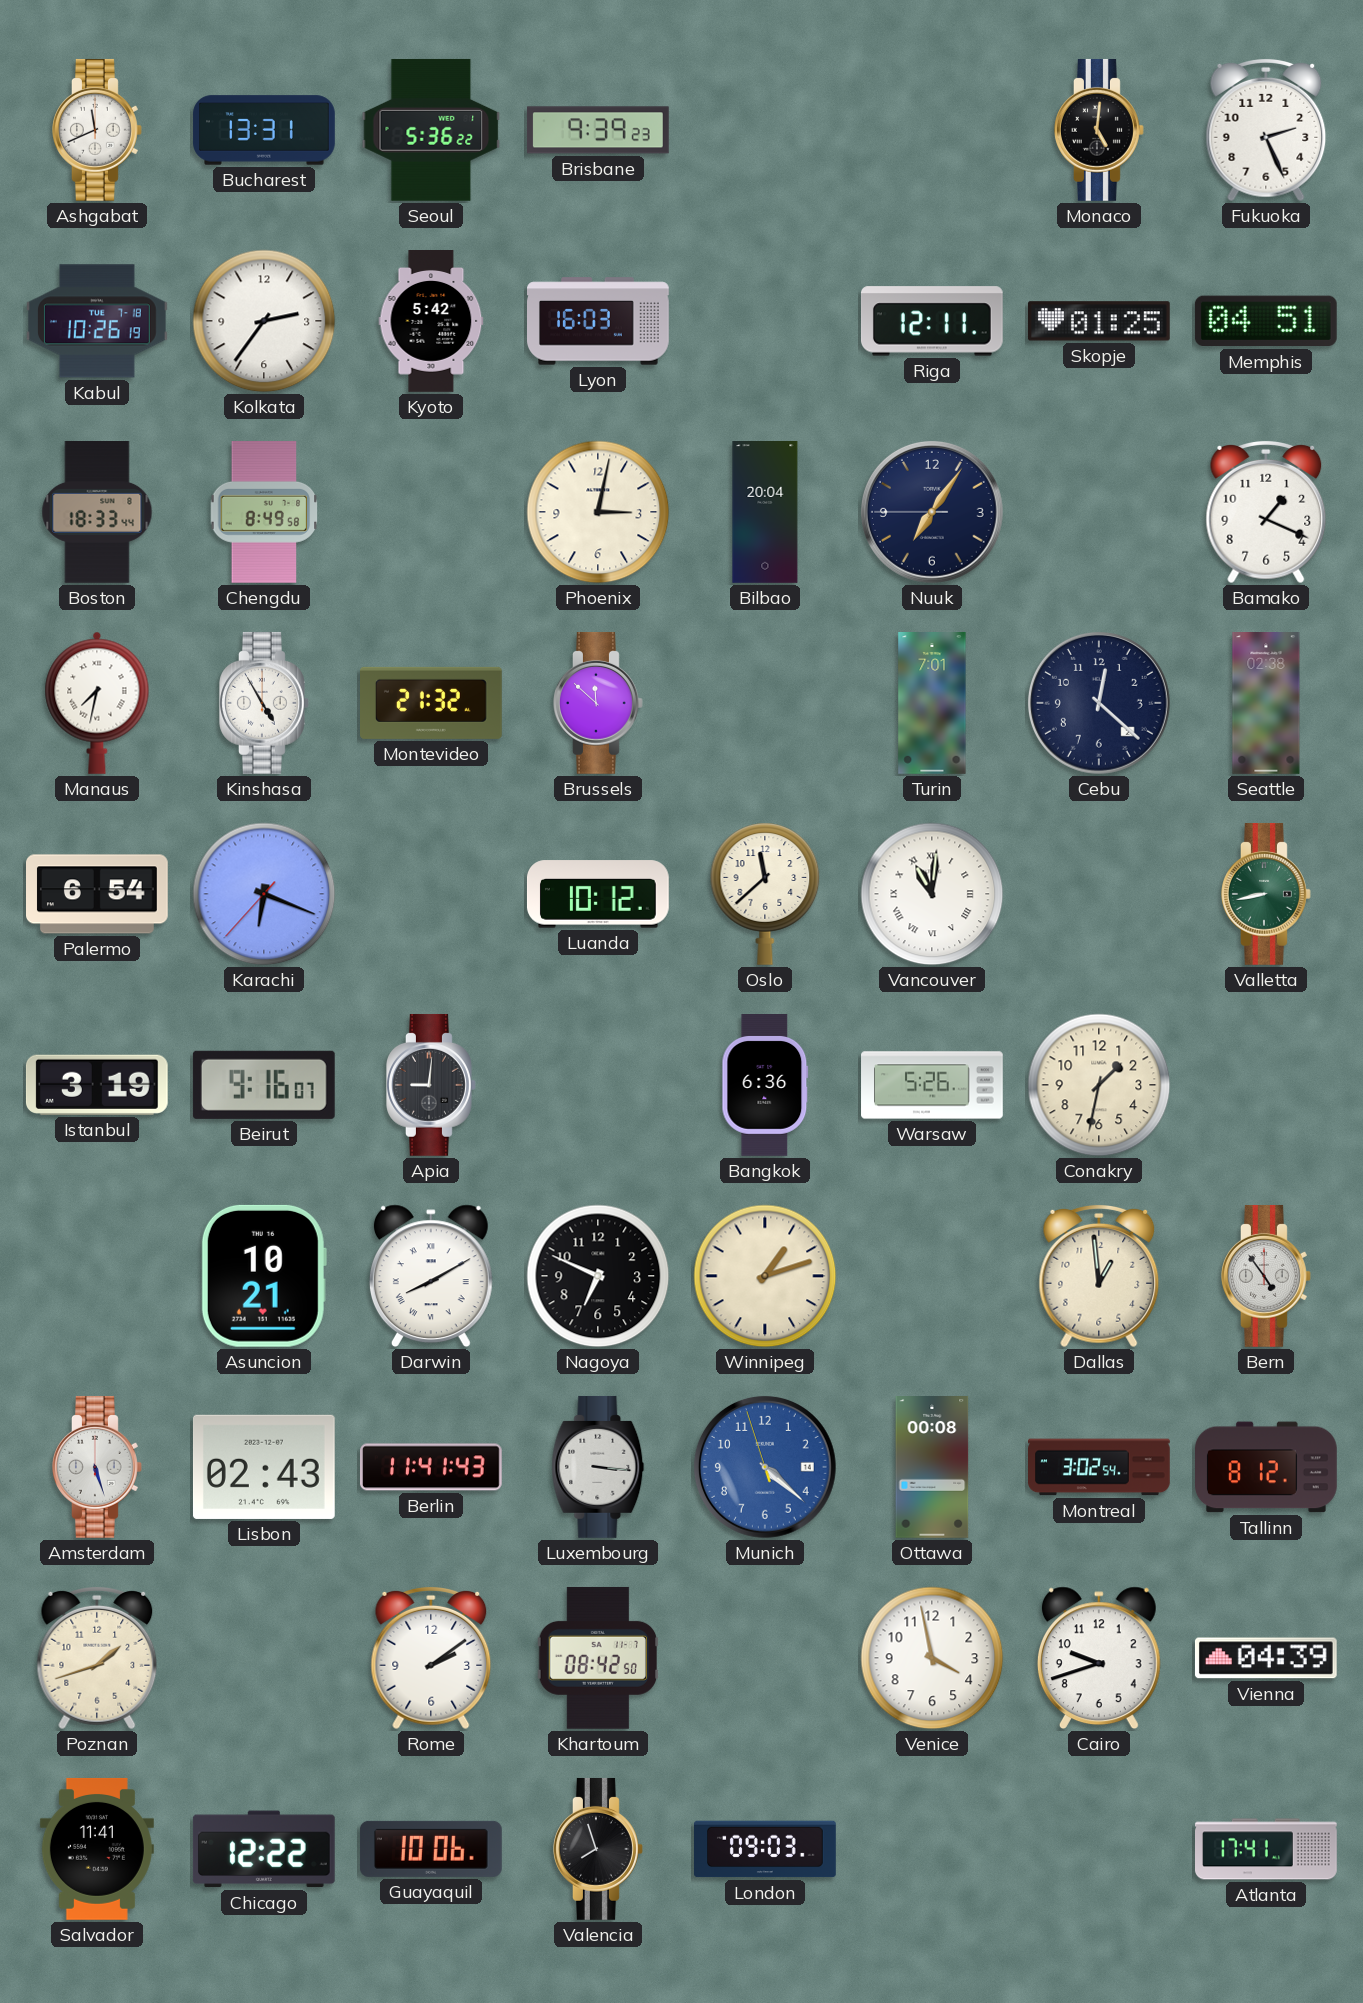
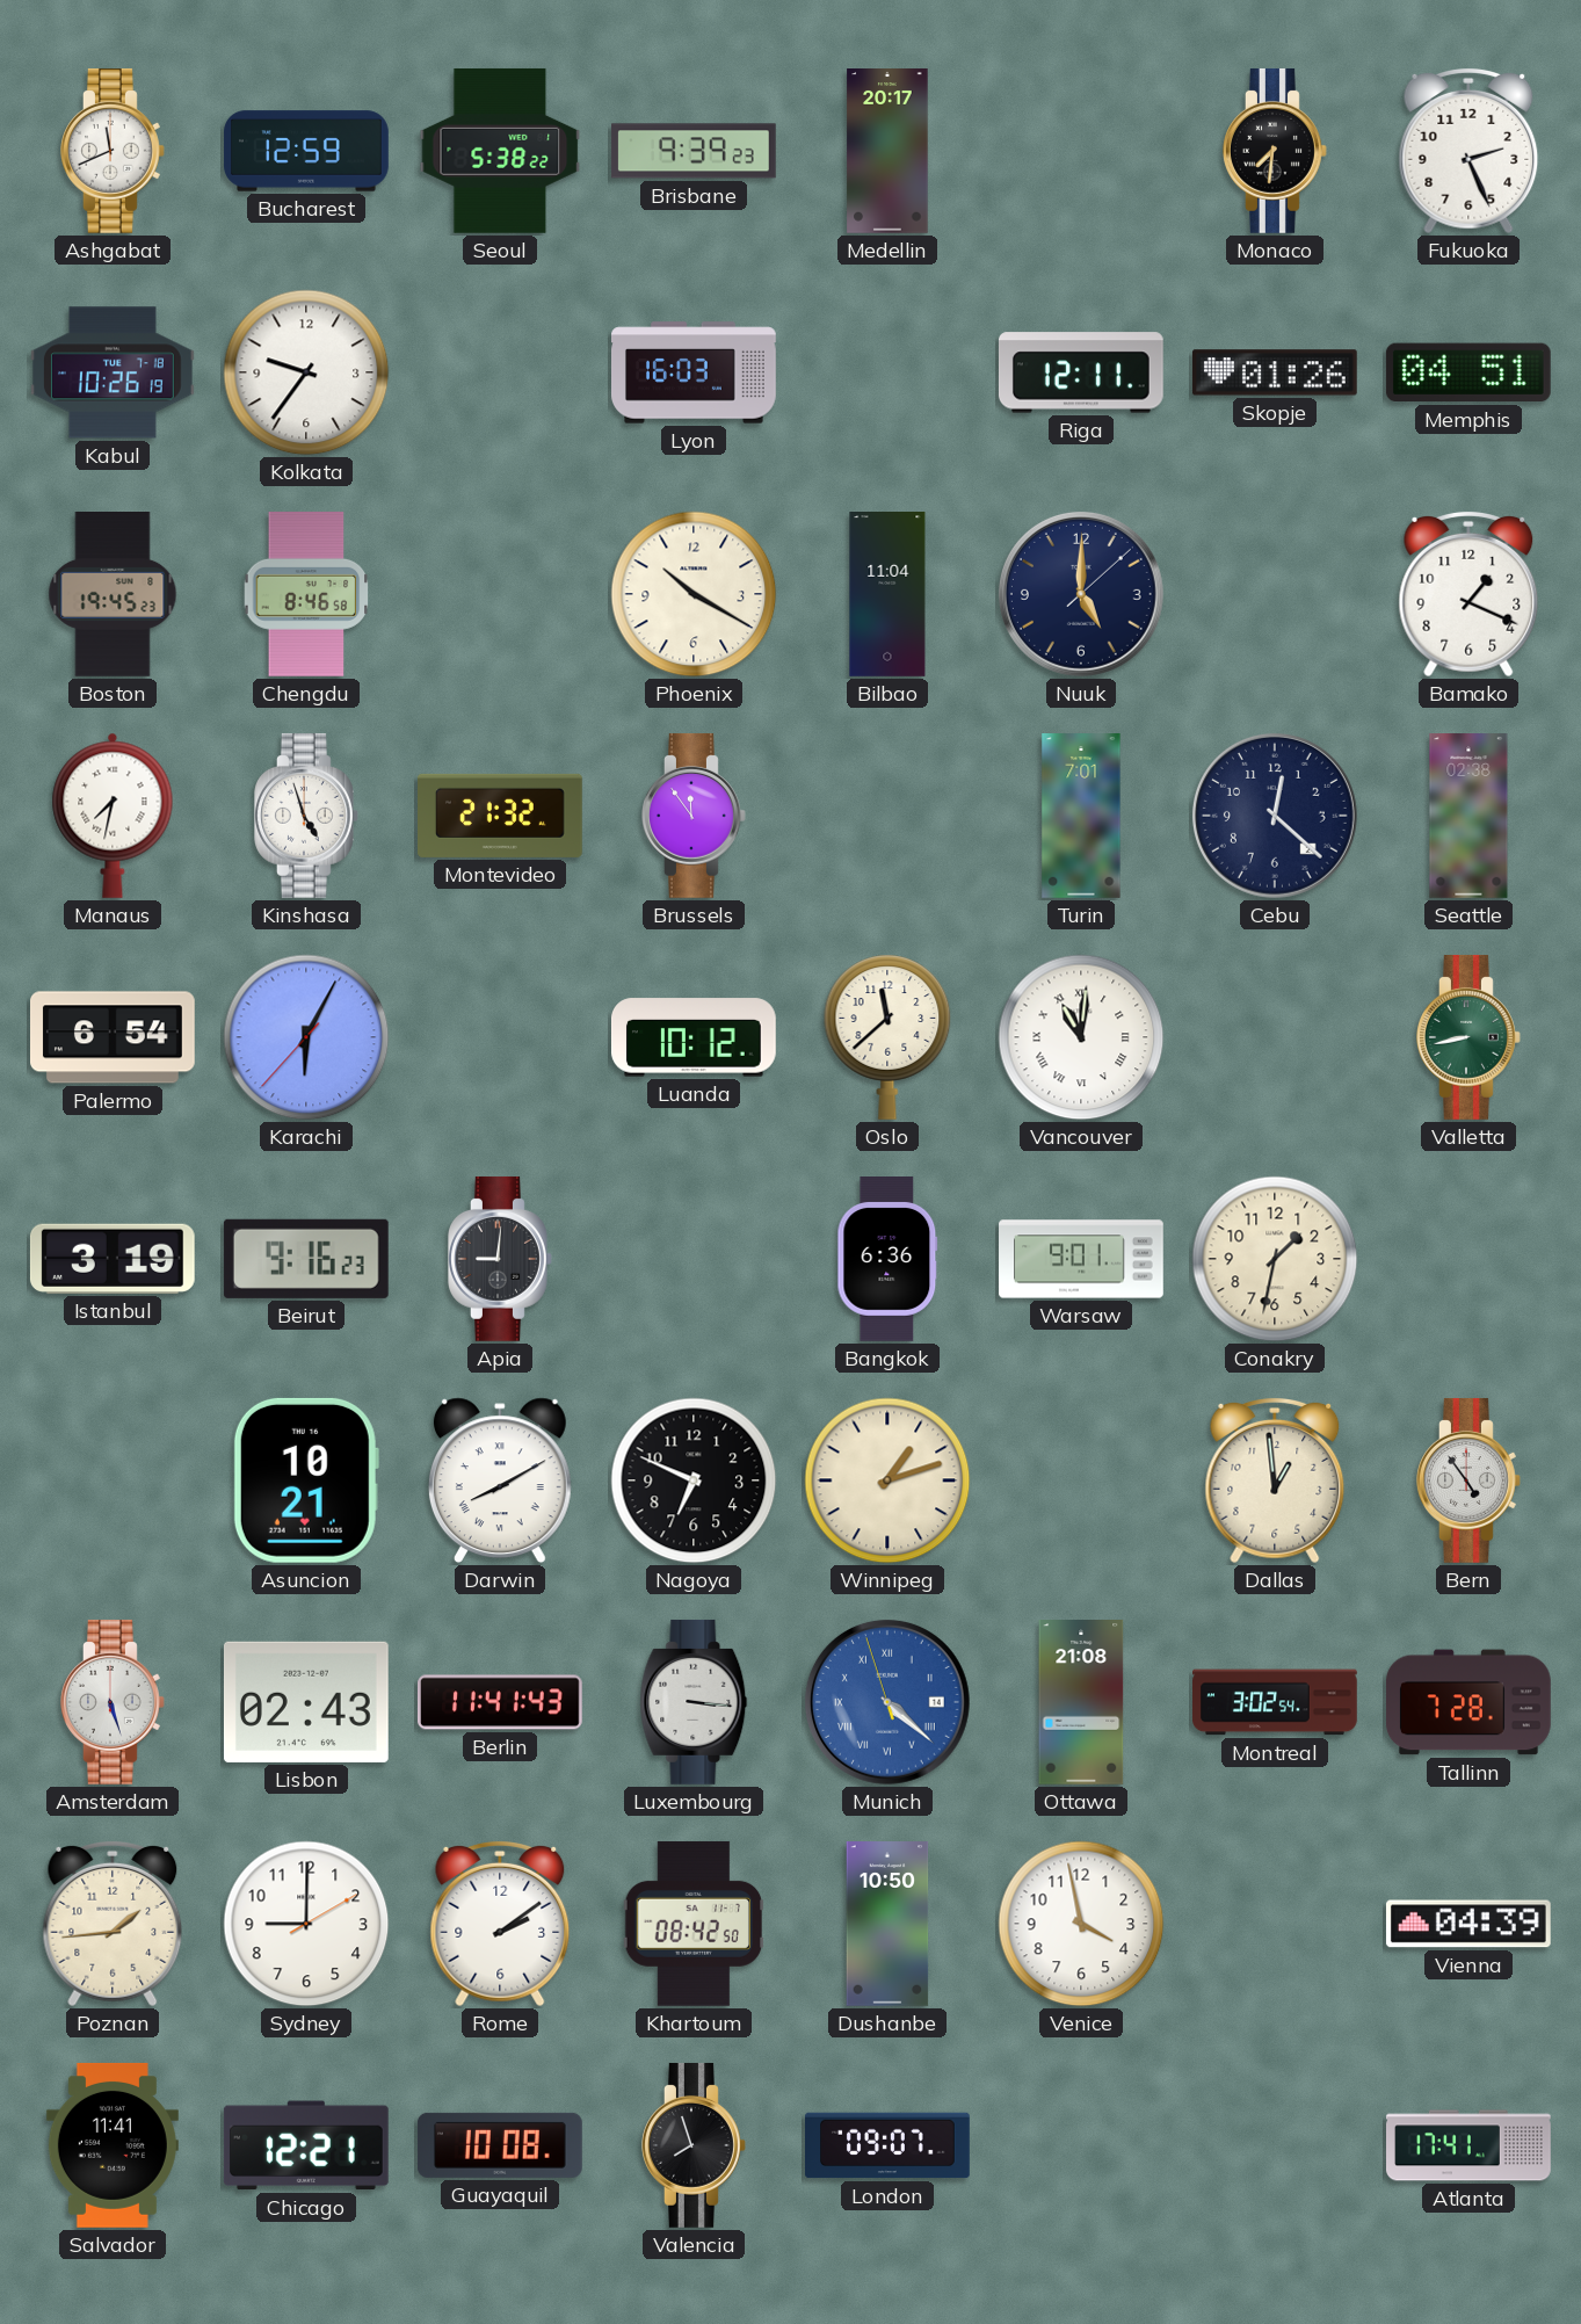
Bucharest: 13:31 -> 12:59
Seoul: 5:36 -> 5:38
Medellin: none -> 20:17
Monaco: 5:01 -> 7:31
Kolkata: 2:36 -> 9:36
Kyoto: 5:42 -> none
Skopje: 01:25 -> 01:26
Boston: 18:33 -> 19:45
Chengdu: 8:49 -> 8:46
Phoenix: 3:02 -> 10:20
Bilbao: 20:04 -> 11:04
Nuuk: 7:05 -> 5:00
Kinshasa: 4:55 -> 4:57
Brussels: 11:52 -> 11:54
Karachi: 6:18 -> 6:04
Beirut: 9:16:07 -> 9:16:23
Warsaw: 5:26 -> 9:01
Munich numerals: Arabic -> Roman
Ottawa: 00:08 -> 21:08
Tallinn: 8:12 -> 7:28
Poznan: 1:42 -> 1:44
Sydney: none -> 9:00
Dushanbe: none -> 10:50
Cairo: 9:42 -> none
Chicago: 12:22 -> 12:21
Guayaquil: 10:06 -> 10:08
London: 09:03 -> 09:07
